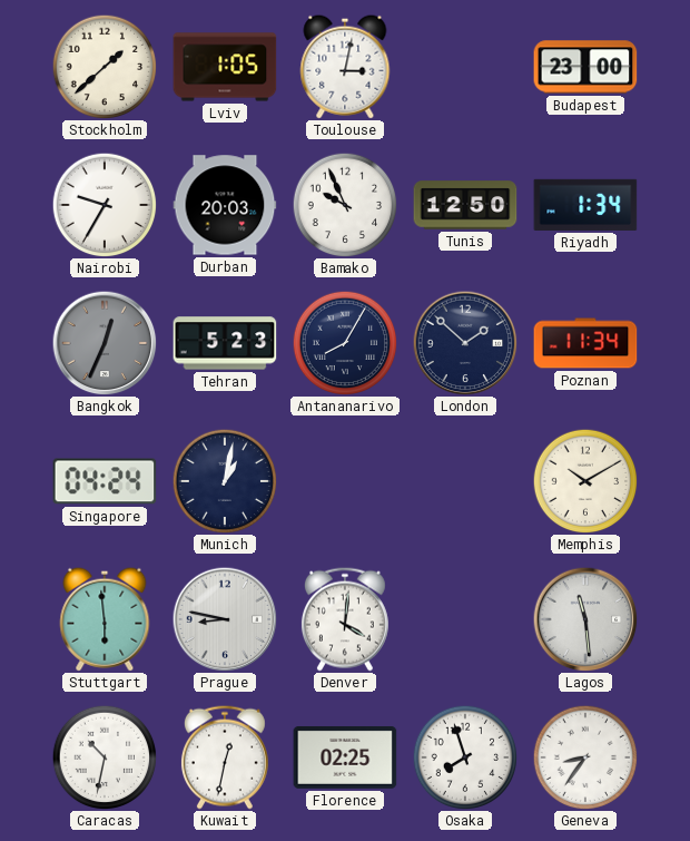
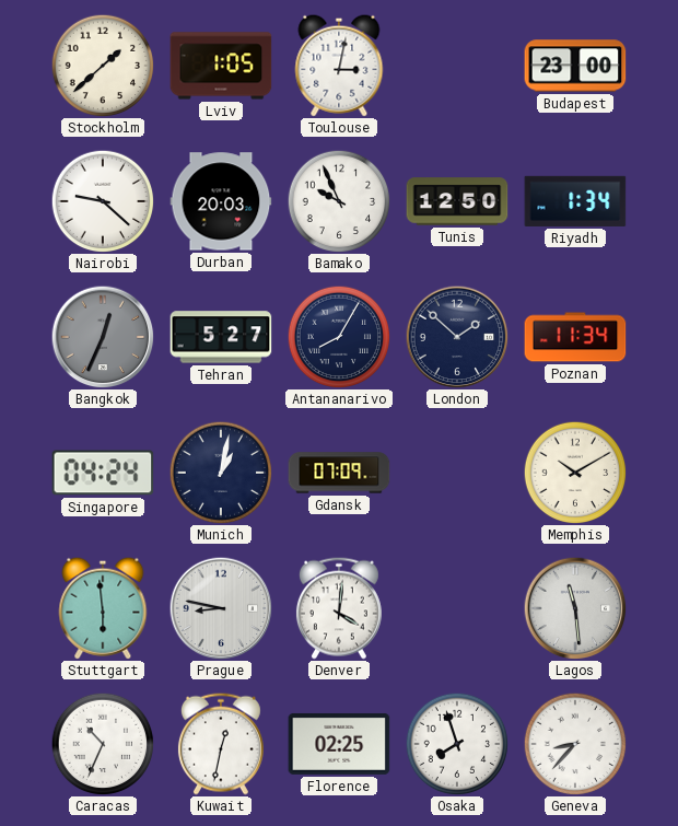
Nairobi: 9:35 -> 9:22
Tehran: 5:23 -> 5:27
Gdansk: none -> 07:09
Caracas: 10:32 -> 10:34
Geneva: 8:36 -> 8:37
